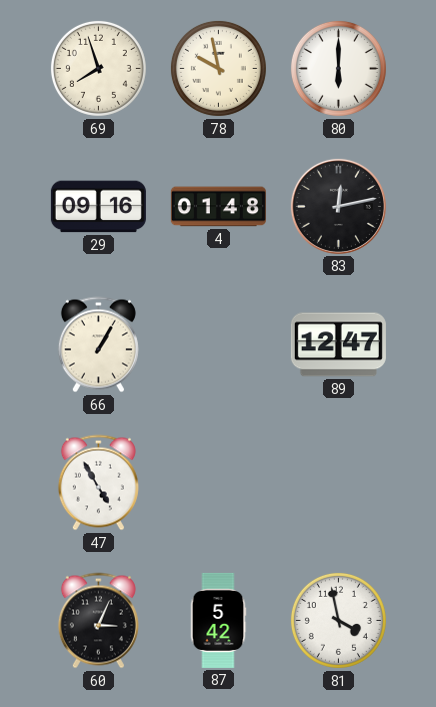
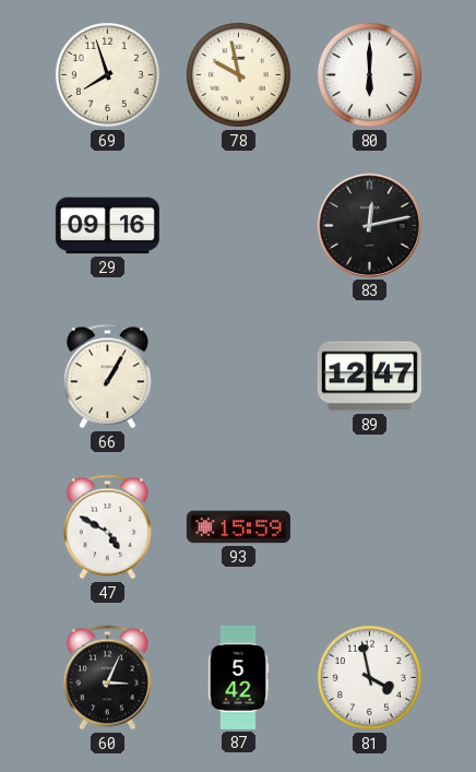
4: 01:48 -> none
47: 4:55 -> 4:50
93: none -> 15:59
